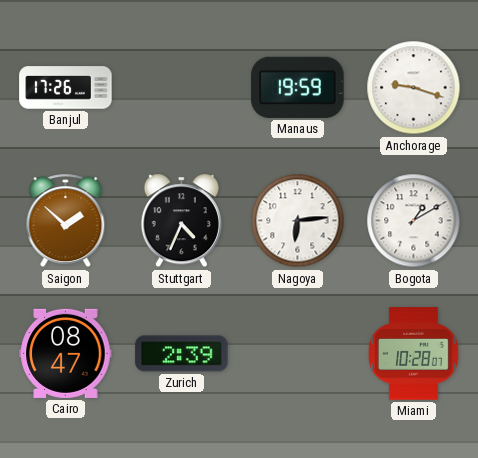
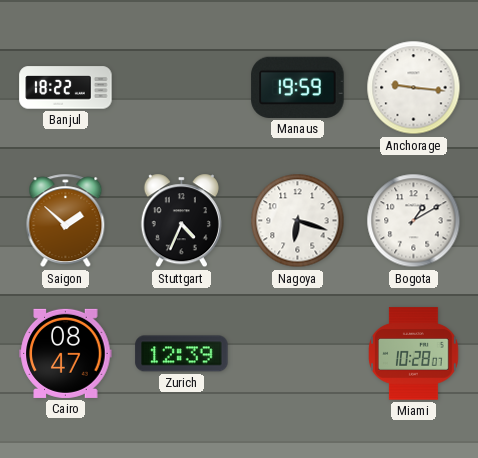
Banjul: 17:26 -> 18:22
Anchorage: 9:18 -> 9:16
Nagoya: 6:14 -> 6:18
Zurich: 2:39 -> 12:39
